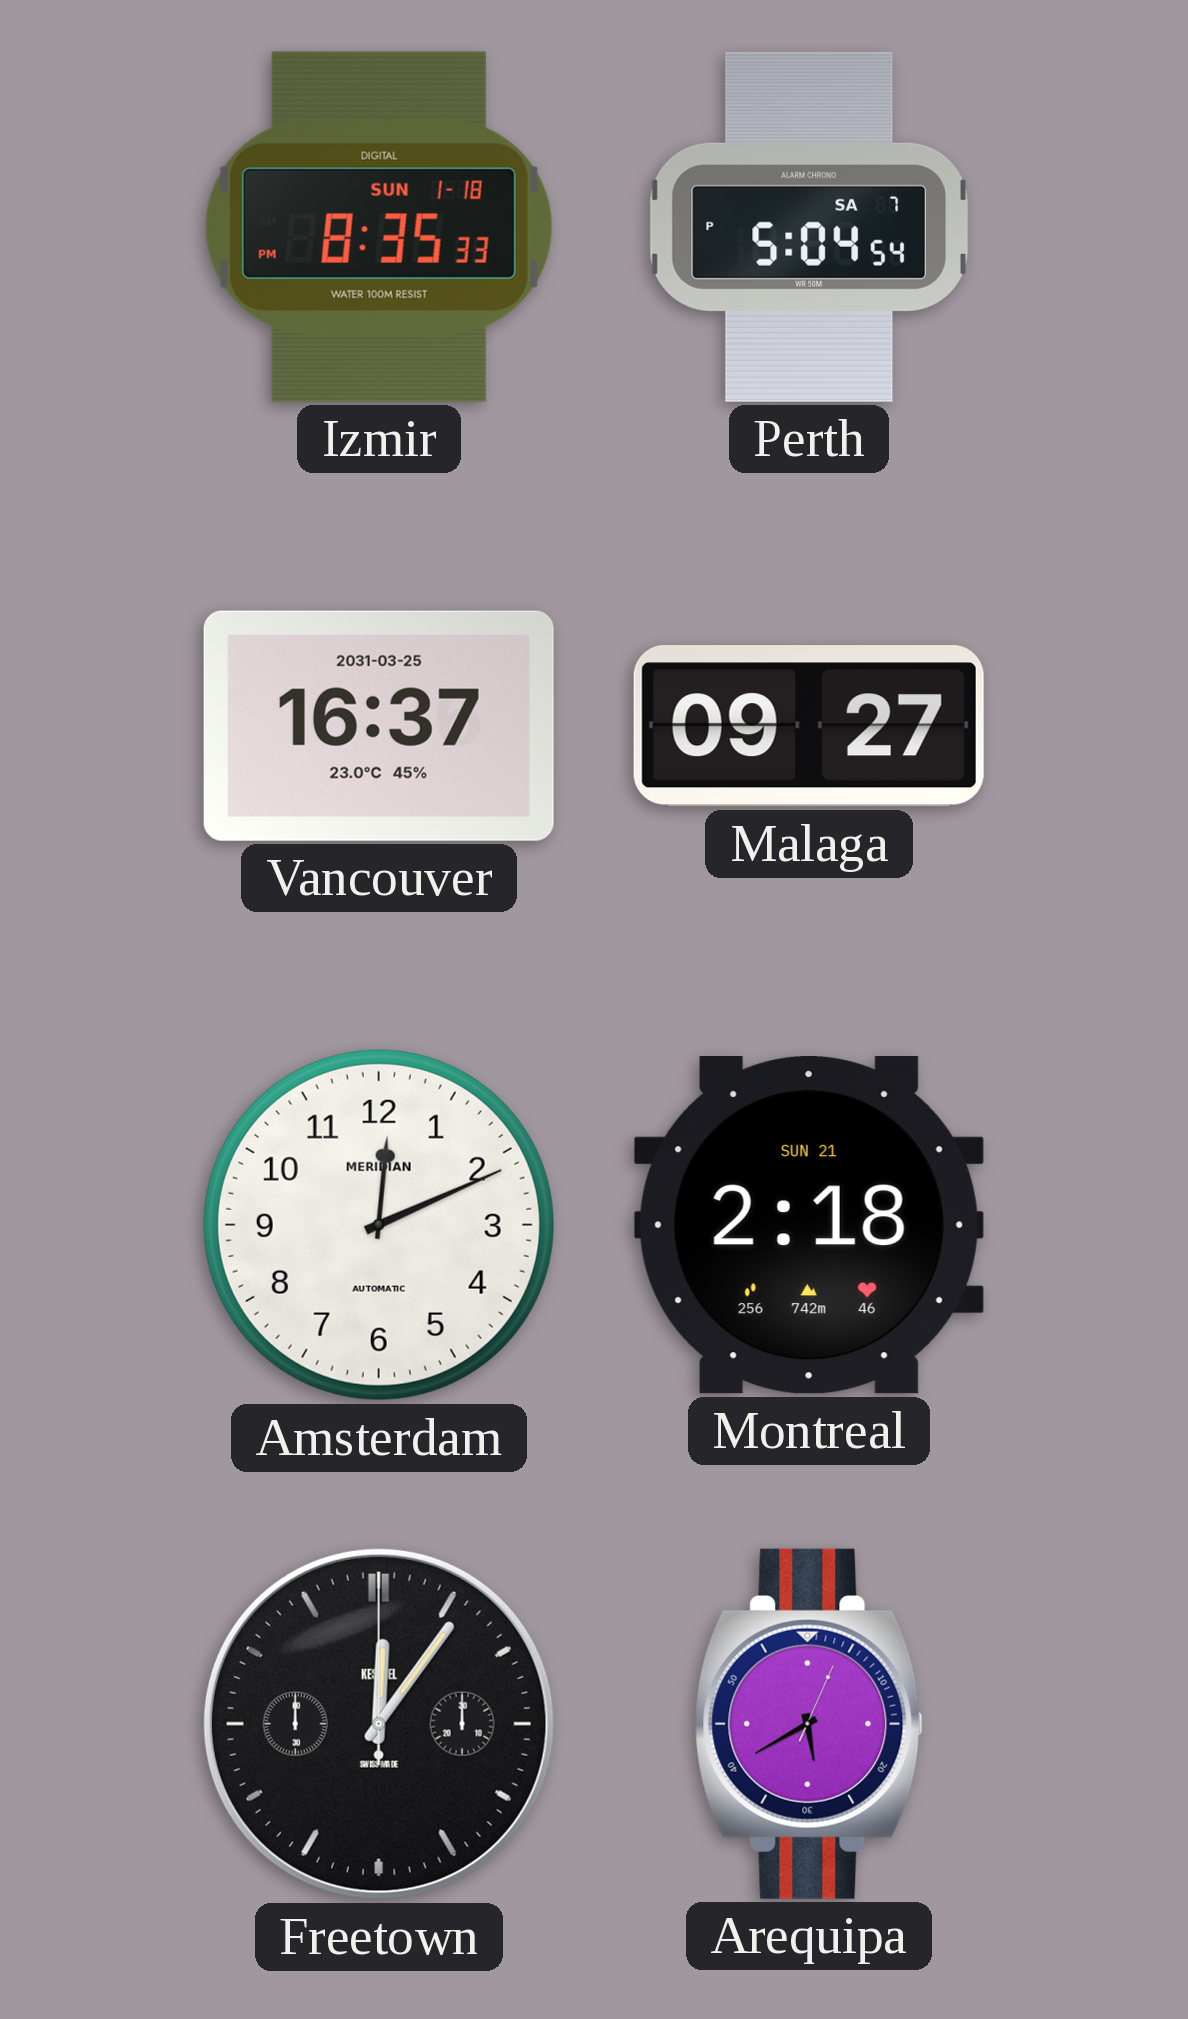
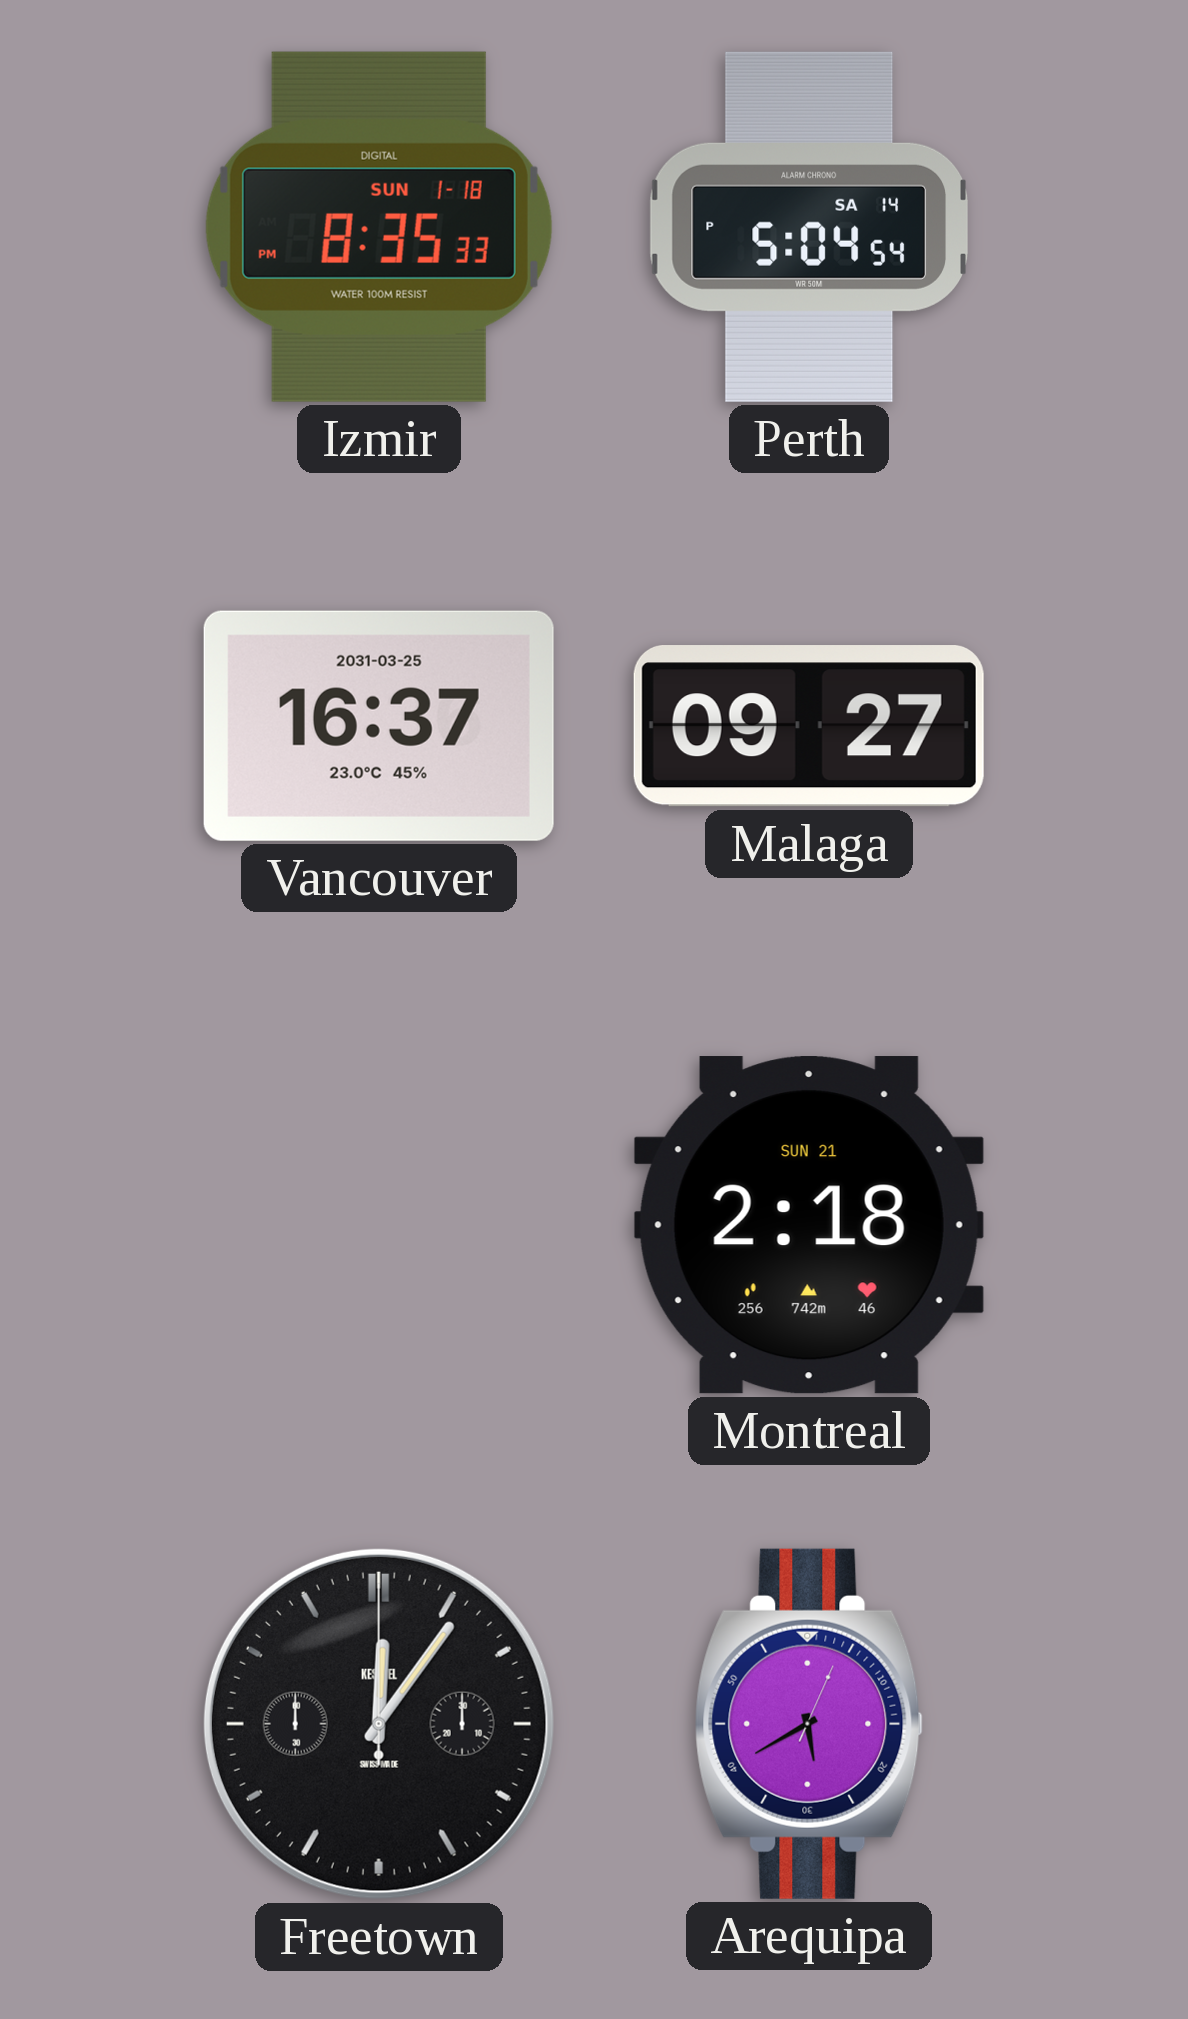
Perth date: SA 7 -> SA 14
Amsterdam: 12:11 -> none
